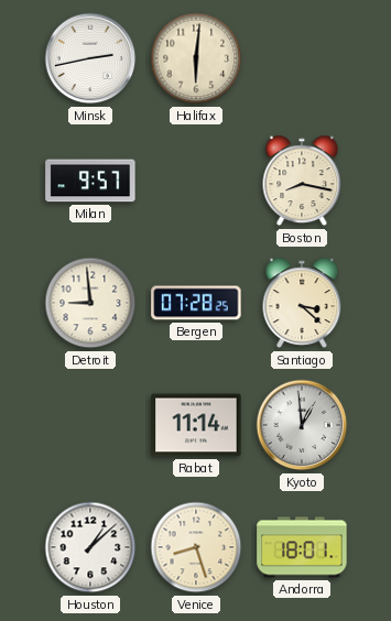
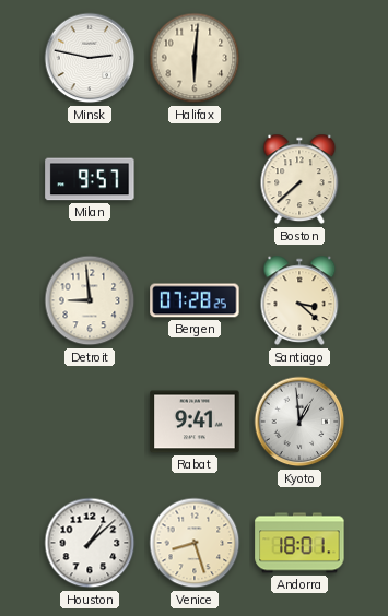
Minsk: 2:43 -> 2:47
Boston: 8:17 -> 7:38
Rabat: 11:14 -> 9:41
